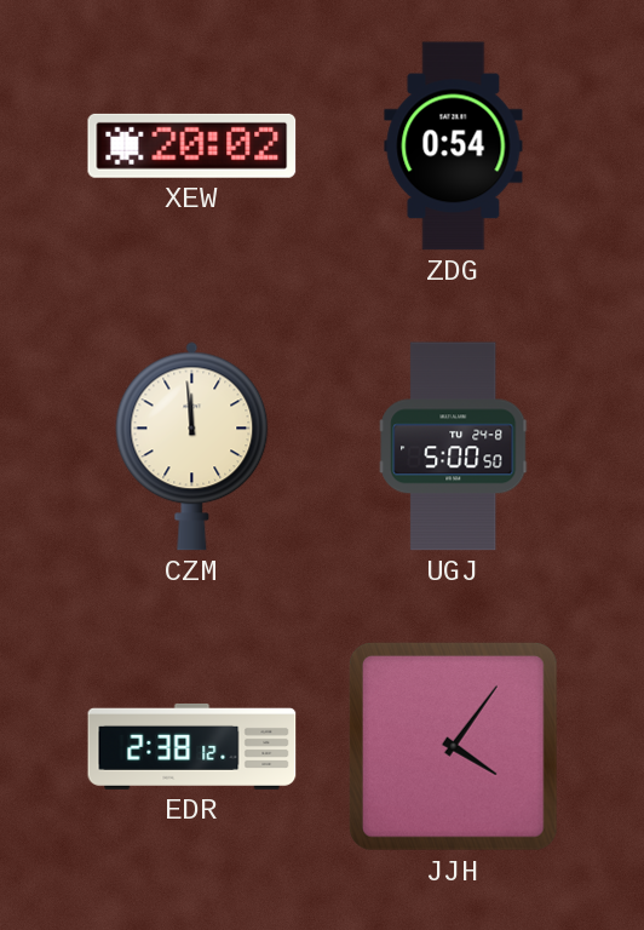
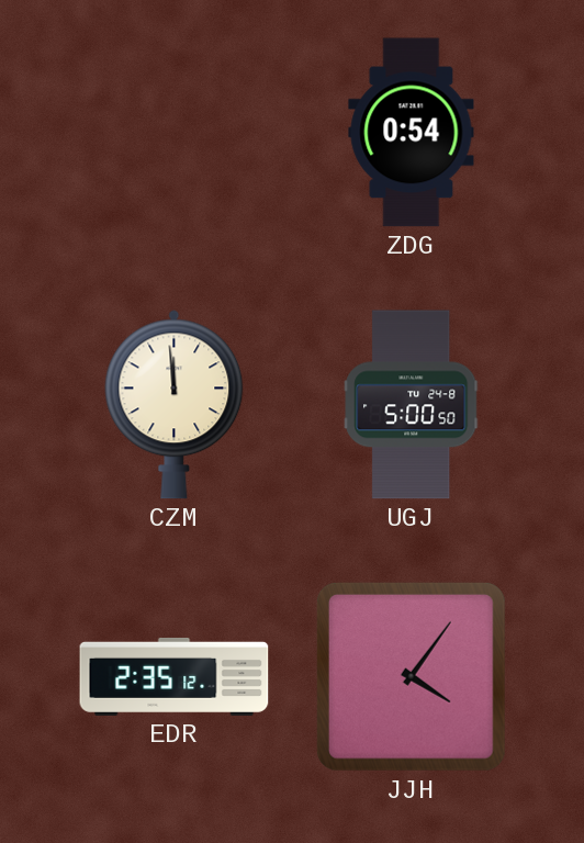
XEW: 20:02 -> none
EDR: 2:38 -> 2:35
